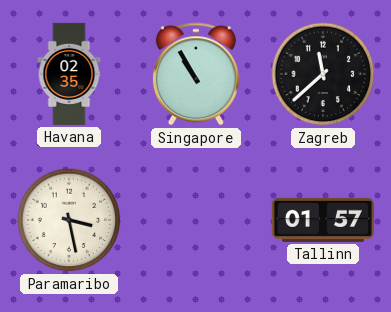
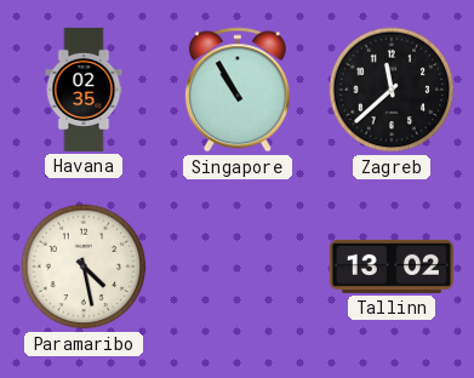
Paramaribo: 3:28 -> 4:28
Tallinn: 01:57 -> 13:02
